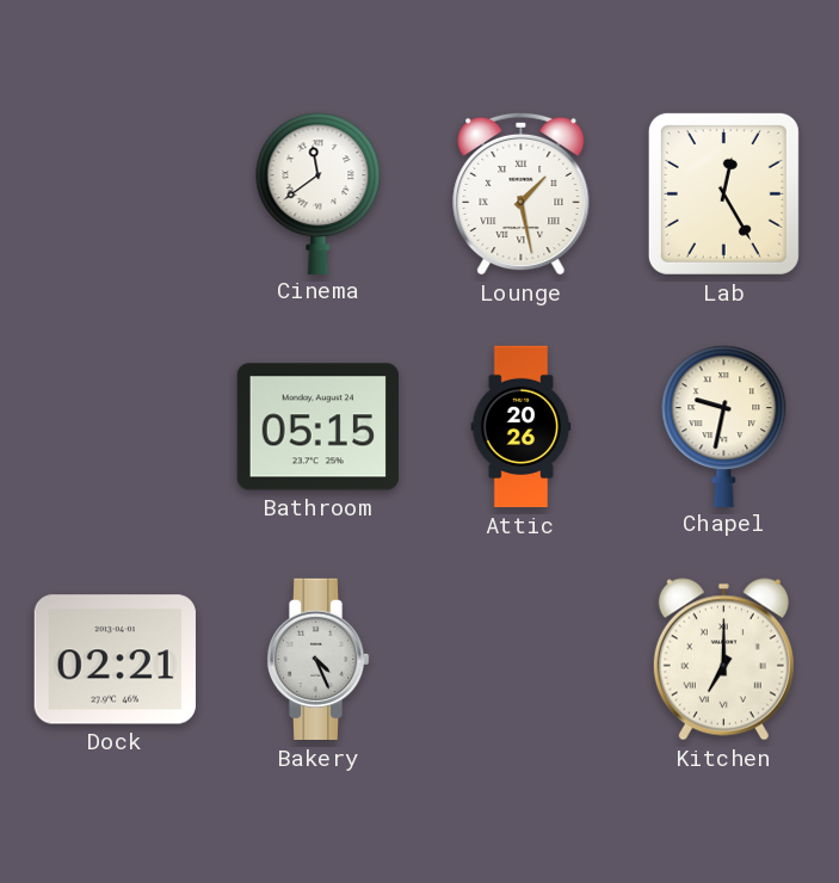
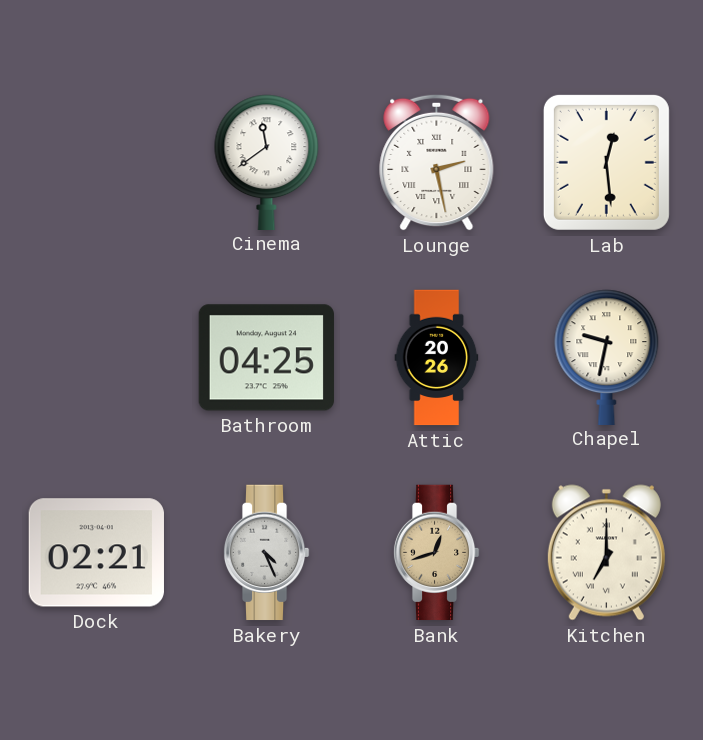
Lounge: 1:28 -> 2:28
Lab: 12:25 -> 12:29
Bathroom: 05:15 -> 04:25
Bank: none -> 12:42
